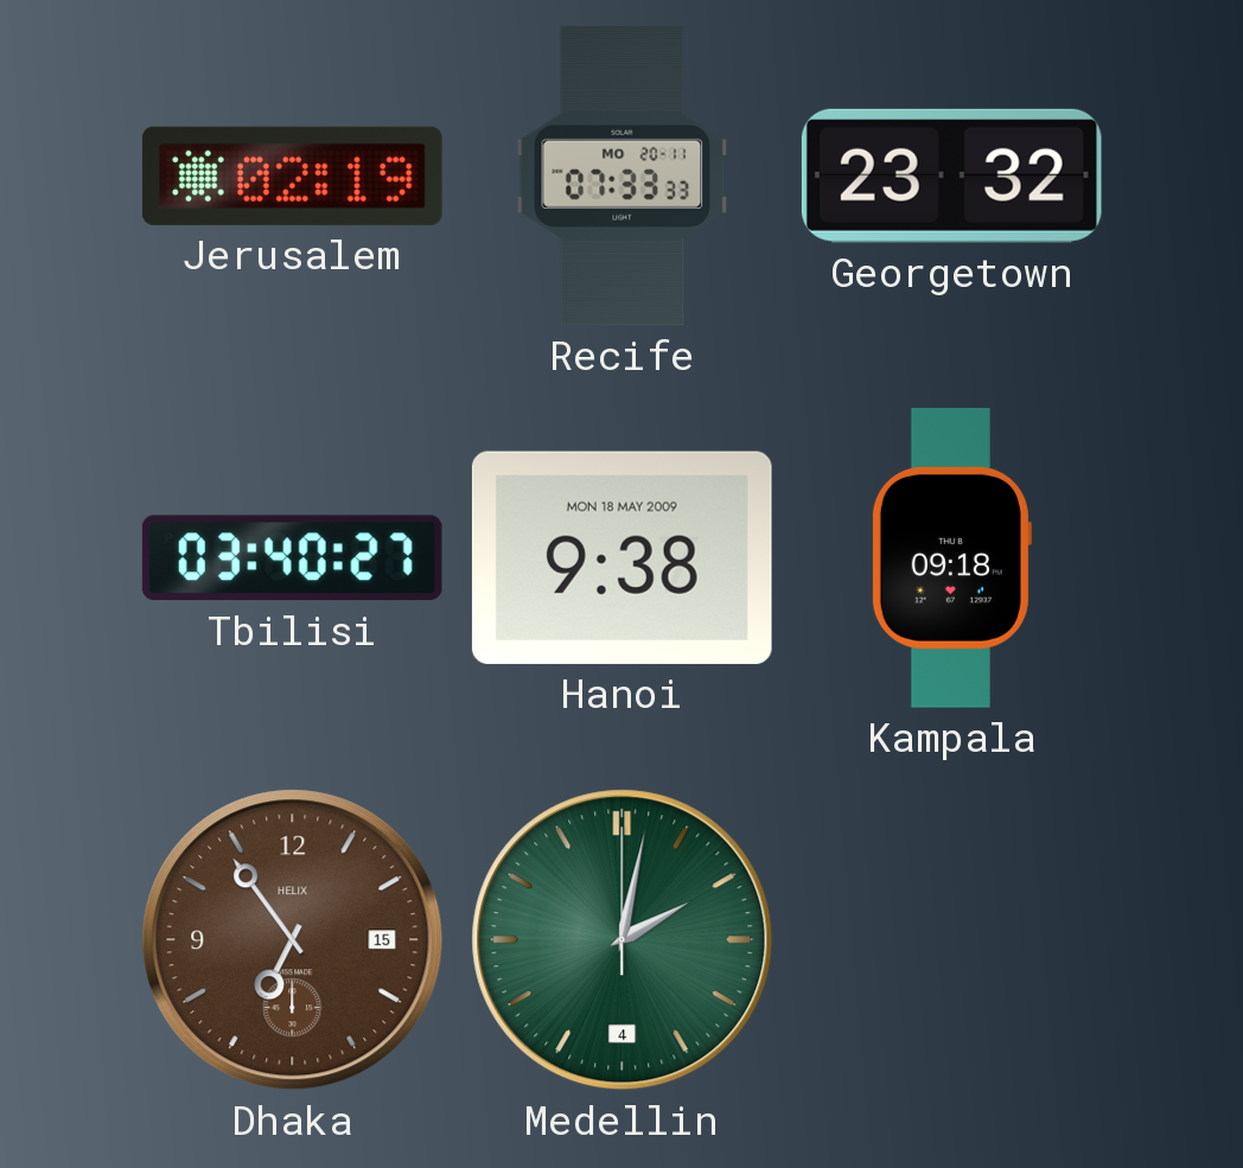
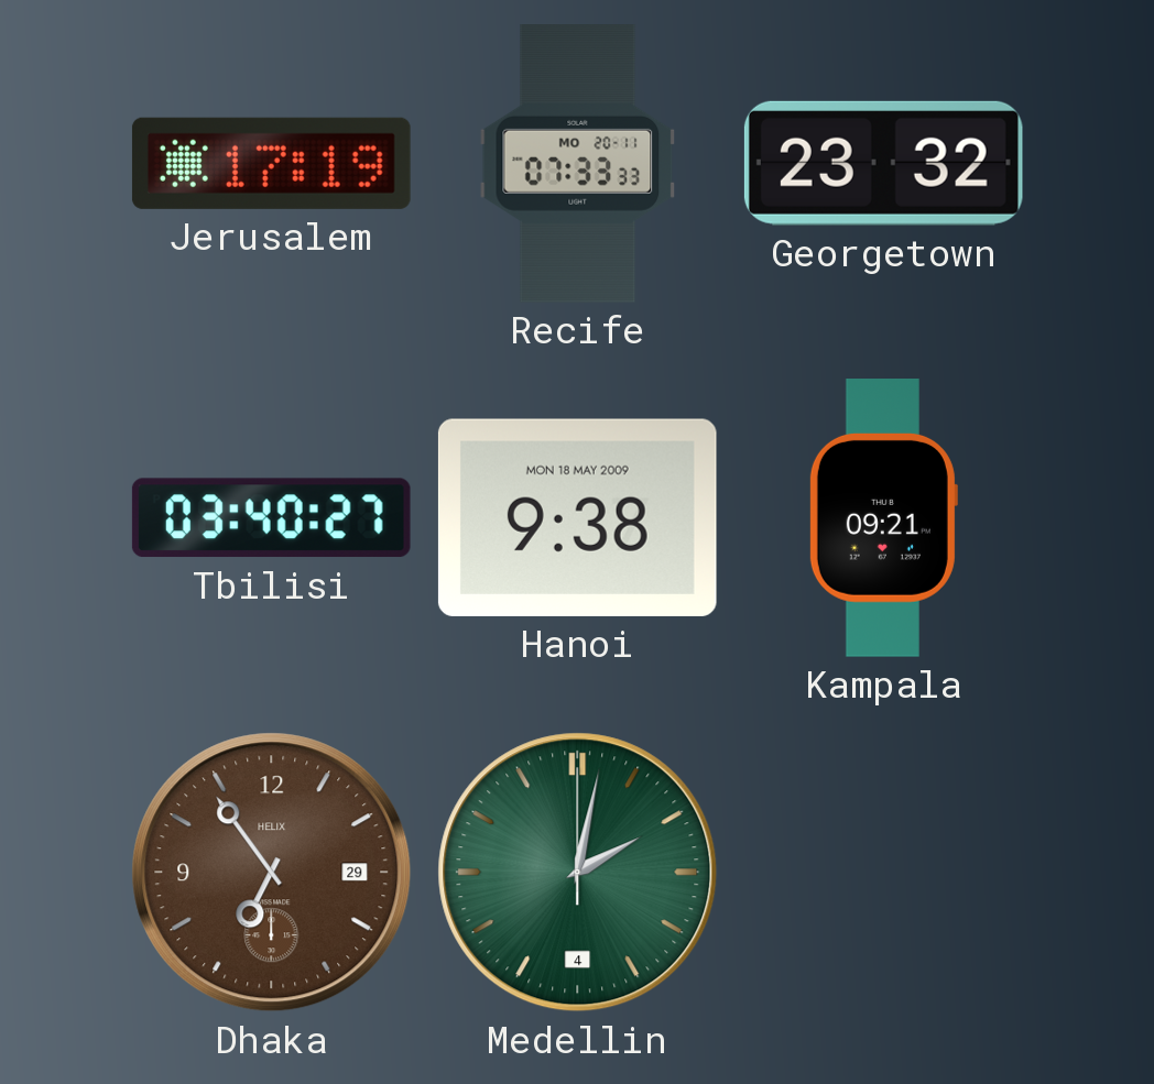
Jerusalem: 02:19 -> 17:19
Kampala: 09:18 -> 09:21
Dhaka date: 15 -> 29
